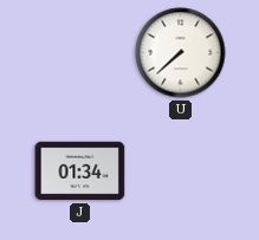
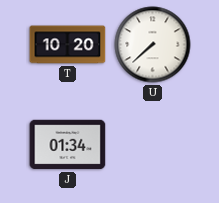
T: none -> 10:20
